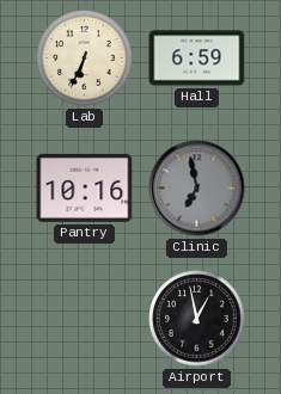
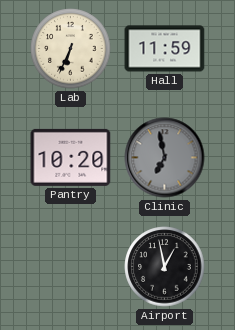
Hall: 6:59 -> 11:59
Pantry: 10:16 -> 10:20
